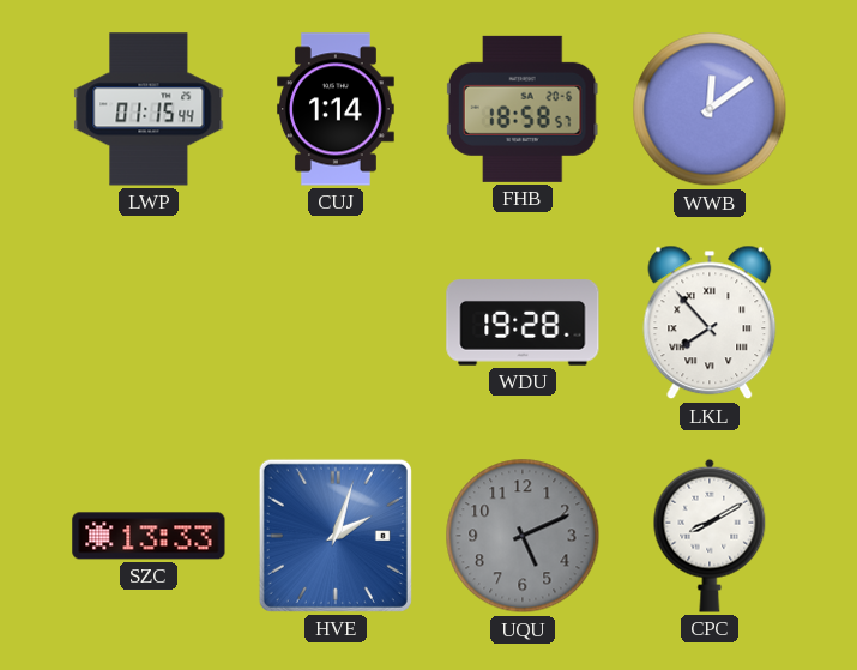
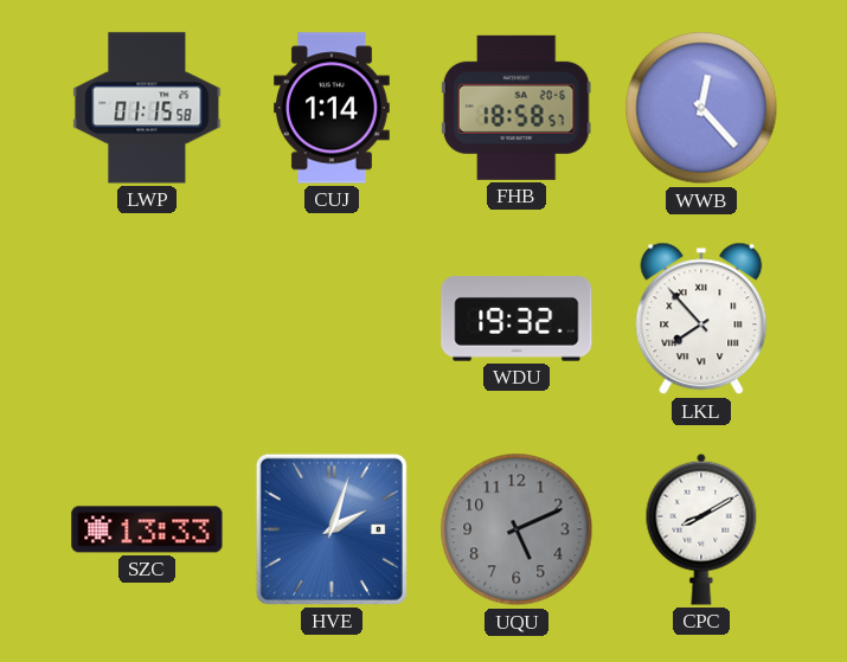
LWP: 01:15:44 -> 01:15:58
WWB: 12:09 -> 12:23
WDU: 19:28 -> 19:32
